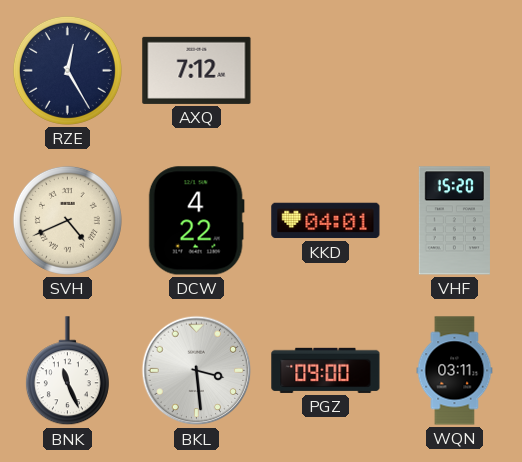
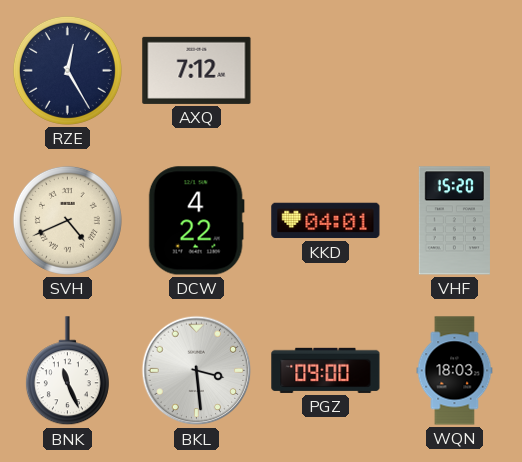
WQN: 03:11 -> 18:03
